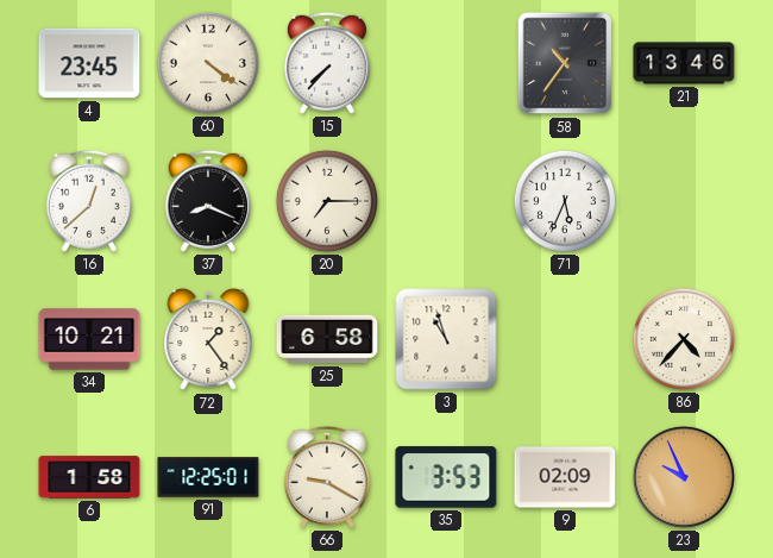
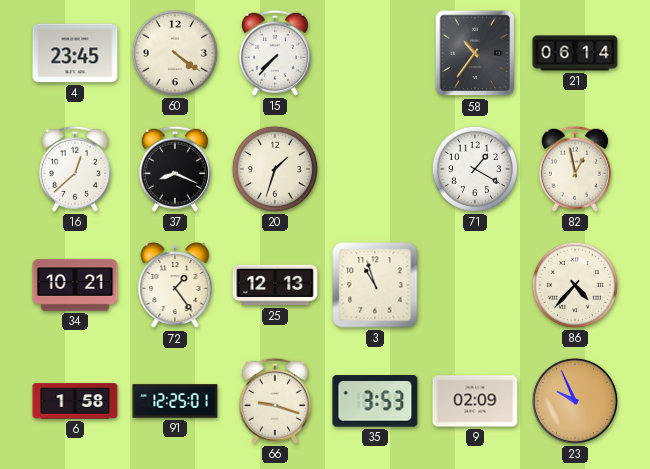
21: 13:46 -> 06:14
20: 7:15 -> 1:33
71: 5:34 -> 1:20
82: none -> 12:58
25: 6:58 -> 12:13
66: 9:20 -> 9:18
